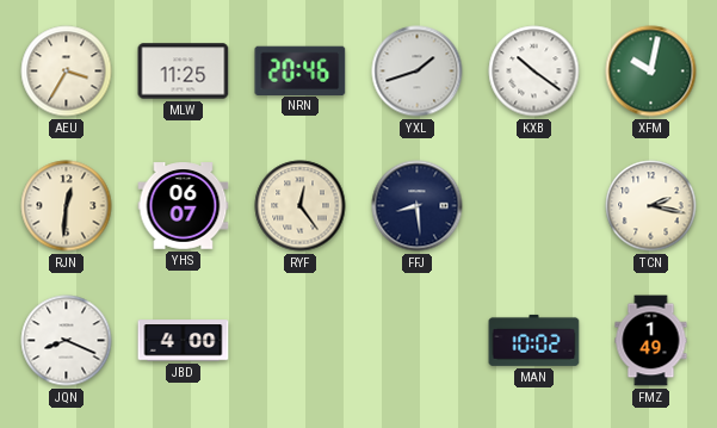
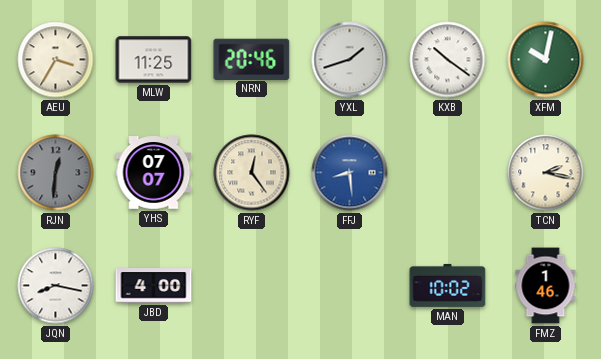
RJN dial: cream -> grey
YHS: 06:07 -> 07:07
FFJ dial: navy -> blue
JQN: 8:19 -> 8:17
FMZ: 1:49 -> 1:46
